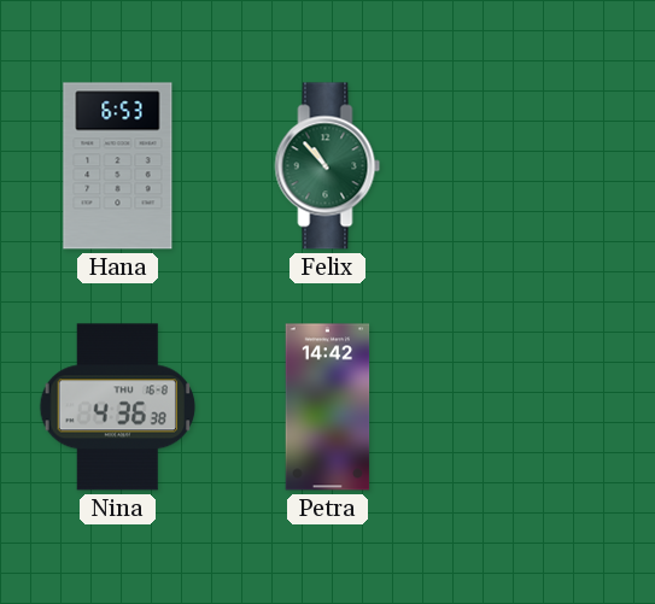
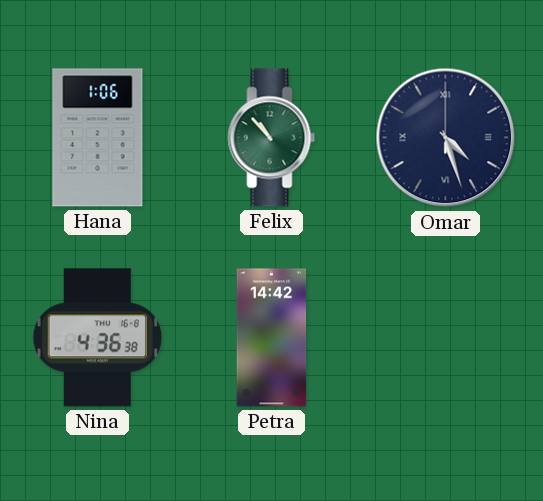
Hana: 6:53 -> 1:06
Omar: none -> 4:27
